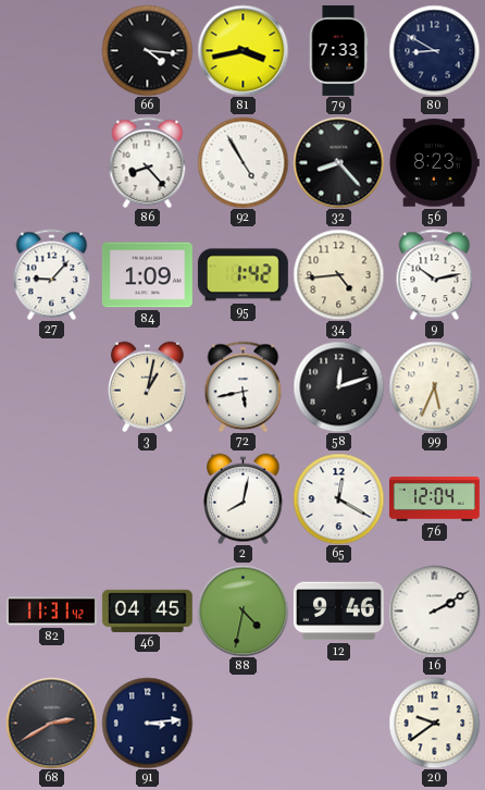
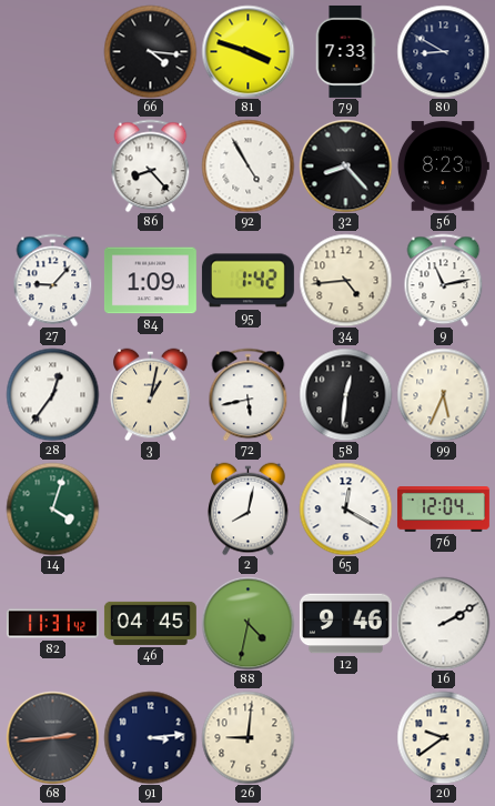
81: 3:43 -> 3:48
9: 10:13 -> 11:13
28: none -> 12:36
58: 12:12 -> 12:31
14: none -> 4:03
68: 2:40 -> 2:44
26: none -> 9:01
